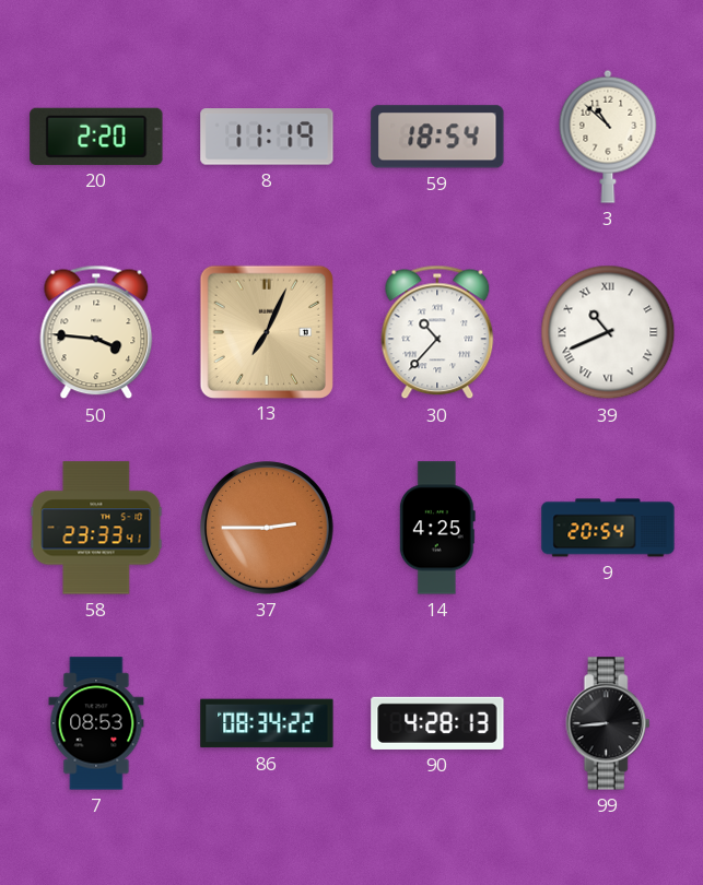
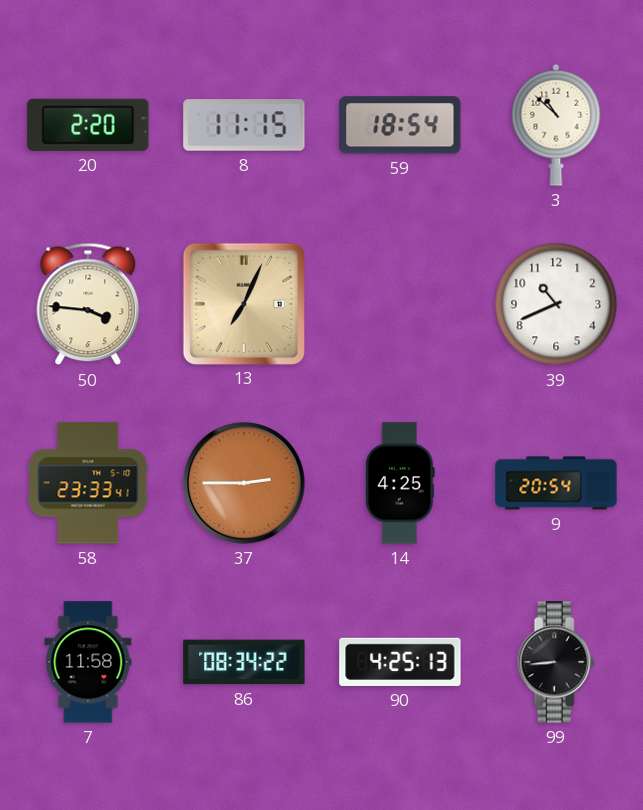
8: 11:19 -> 11:15
30: 10:37 -> none
39 numerals: Roman -> Arabic
7: 08:53 -> 11:58
90: 4:28 -> 4:25
